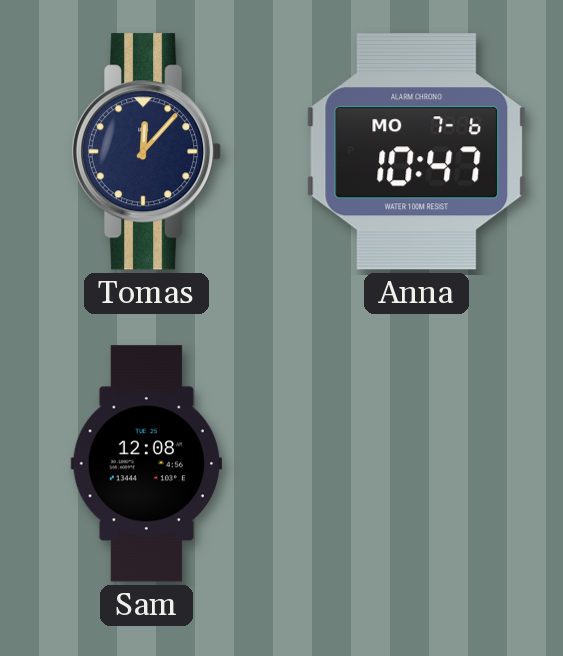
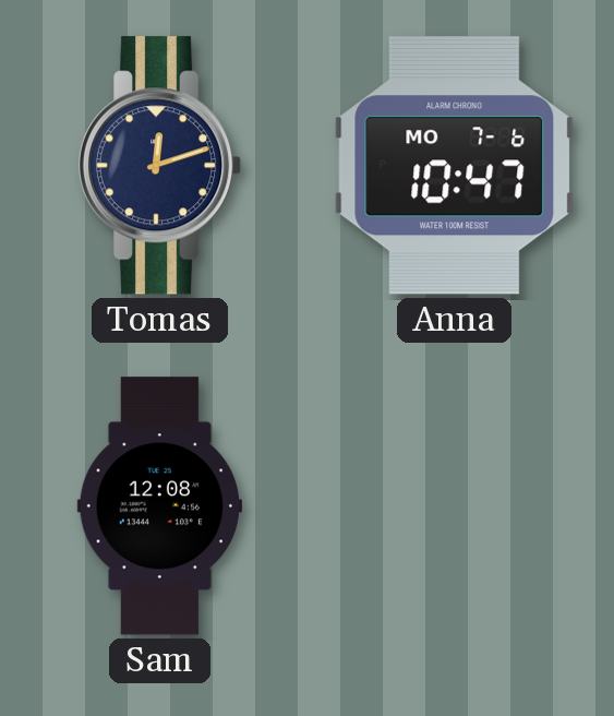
Tomas: 12:07 -> 12:12
